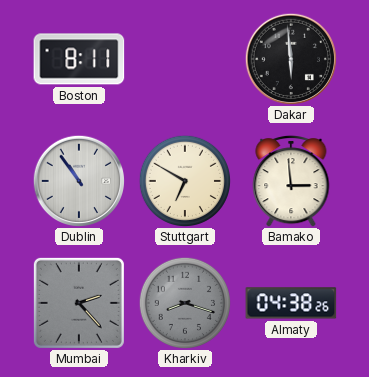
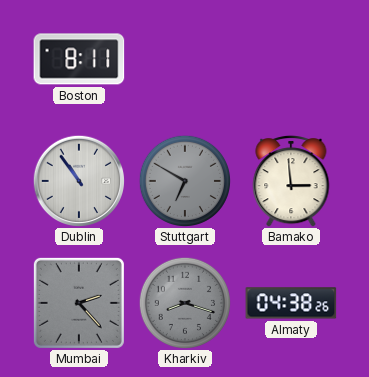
Dakar: 5:59 -> none
Stuttgart dial: cream -> grey
